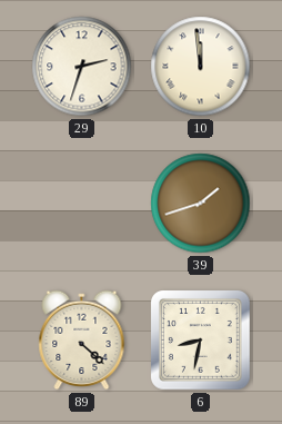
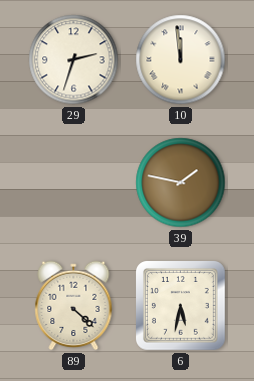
39: 1:42 -> 1:47
6: 8:32 -> 5:32
